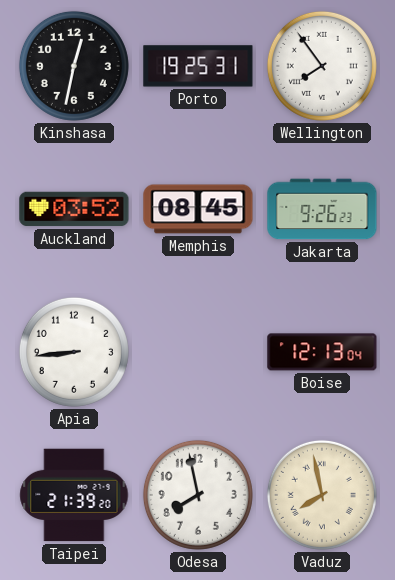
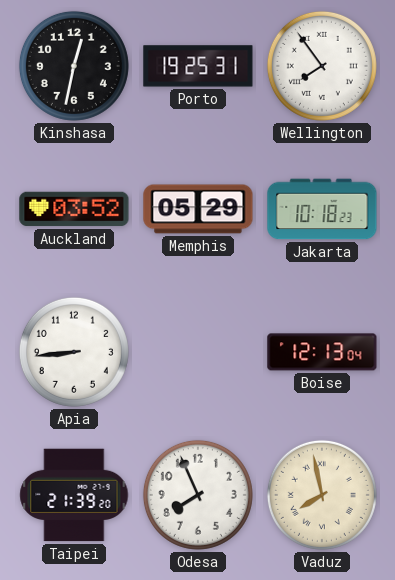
Memphis: 08:45 -> 05:29
Jakarta: 9:26 -> 10:18
Odesa: 7:58 -> 7:56
